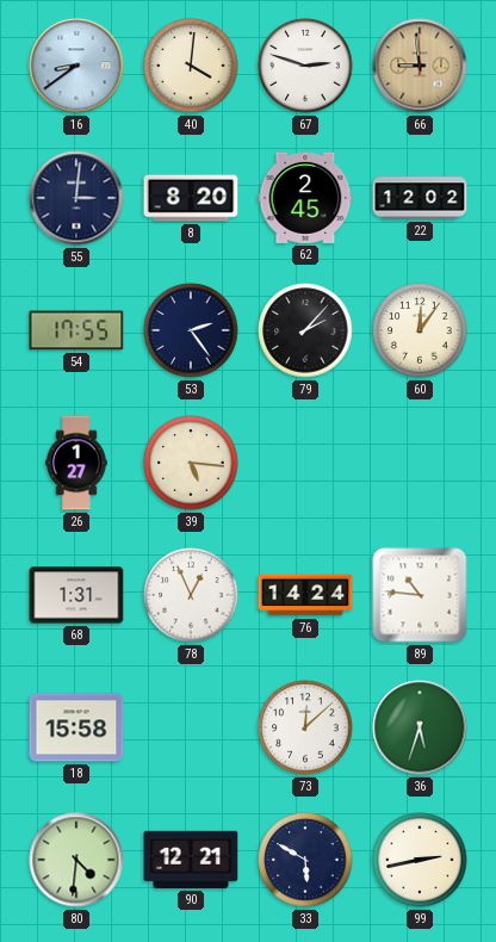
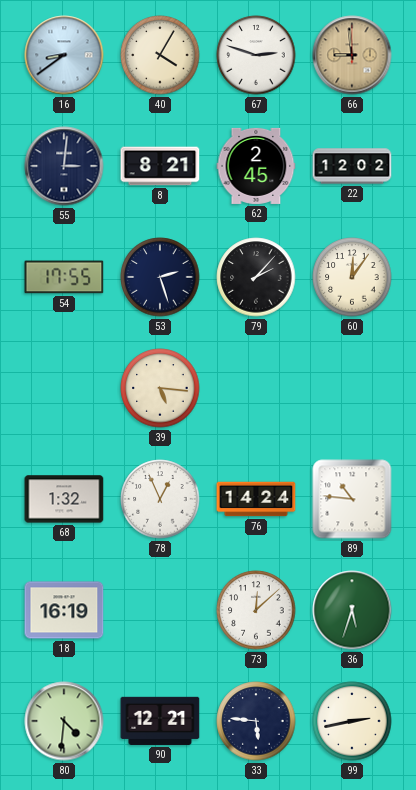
40: 4:01 -> 4:05
8: 8:20 -> 8:21
53: 2:24 -> 2:27
26: 1:27 -> none
68: 1:31 -> 1:32
18: 15:58 -> 16:19
33: 5:50 -> 5:46
